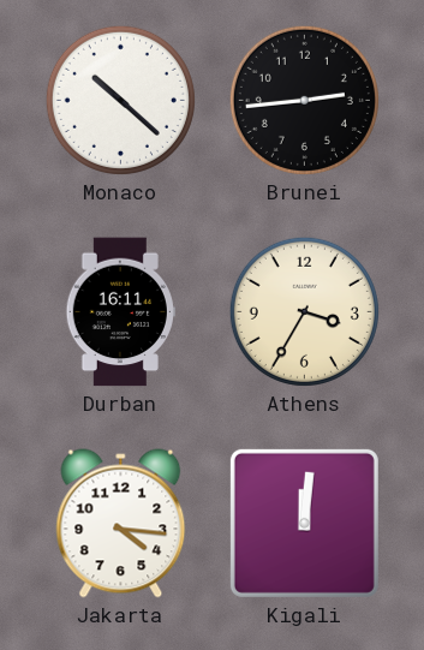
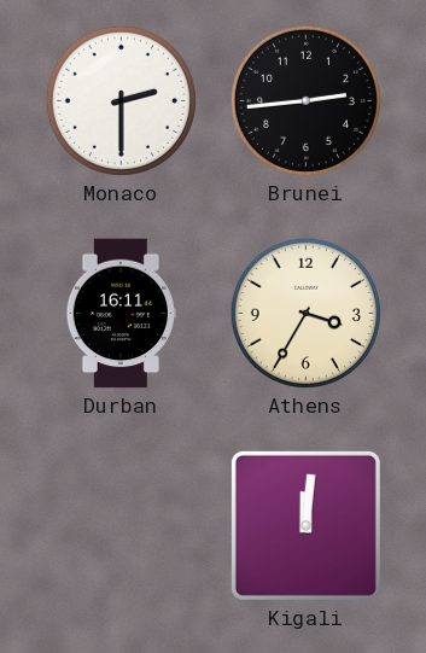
Monaco: 10:22 -> 2:30
Jakarta: 4:16 -> none
